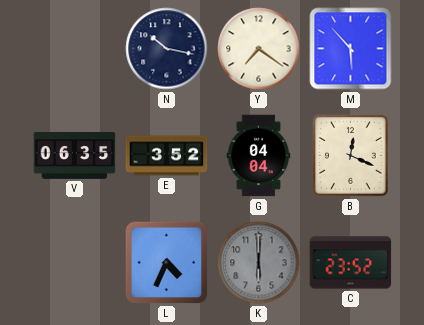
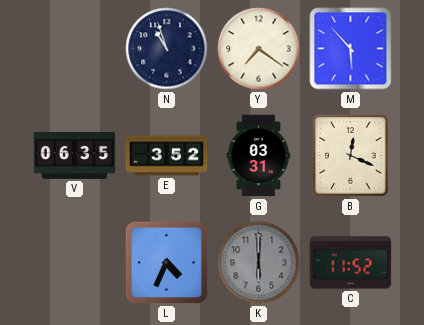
N: 10:17 -> 10:57
G: 04:04 -> 03:31
C: 23:52 -> 11:52
